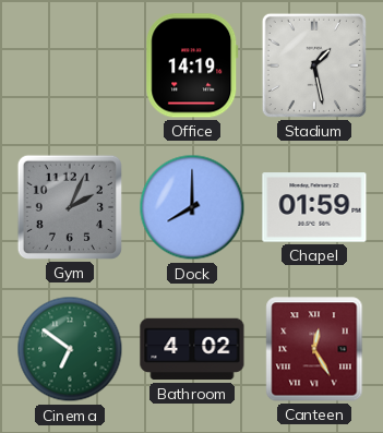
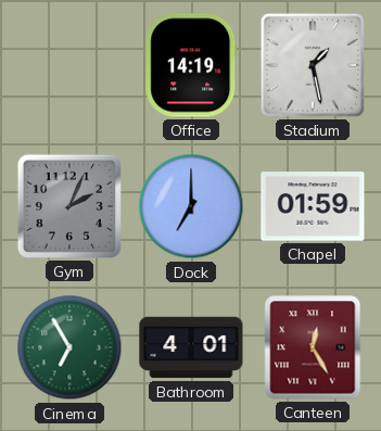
Dock: 8:00 -> 7:00
Cinema: 6:51 -> 6:55
Bathroom: 4:02 -> 4:01
